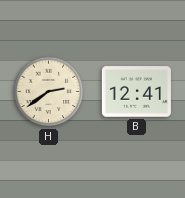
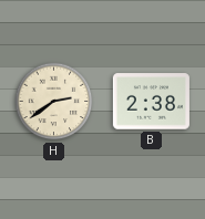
B: 12:41 -> 2:38
